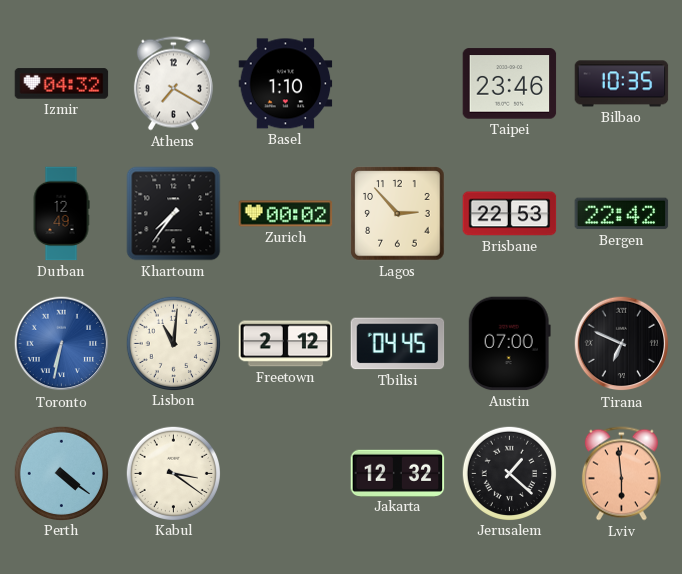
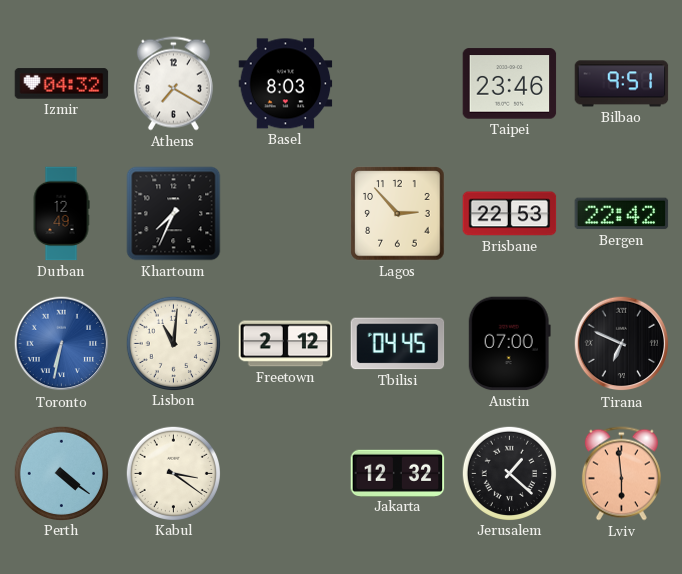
Basel: 1:10 -> 8:03
Bilbao: 10:35 -> 9:51
Khartoum: 7:36 -> 7:34
Zurich: 00:02 -> none
